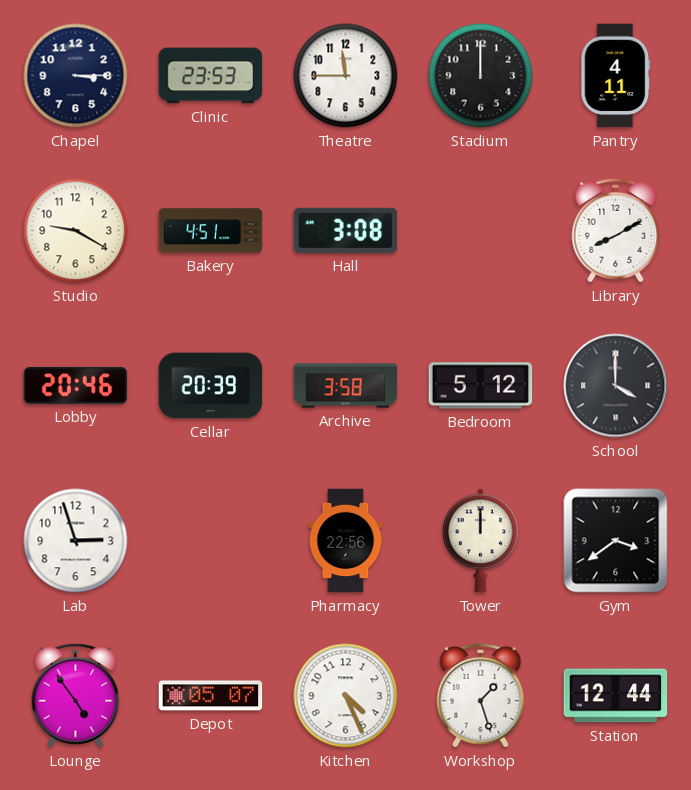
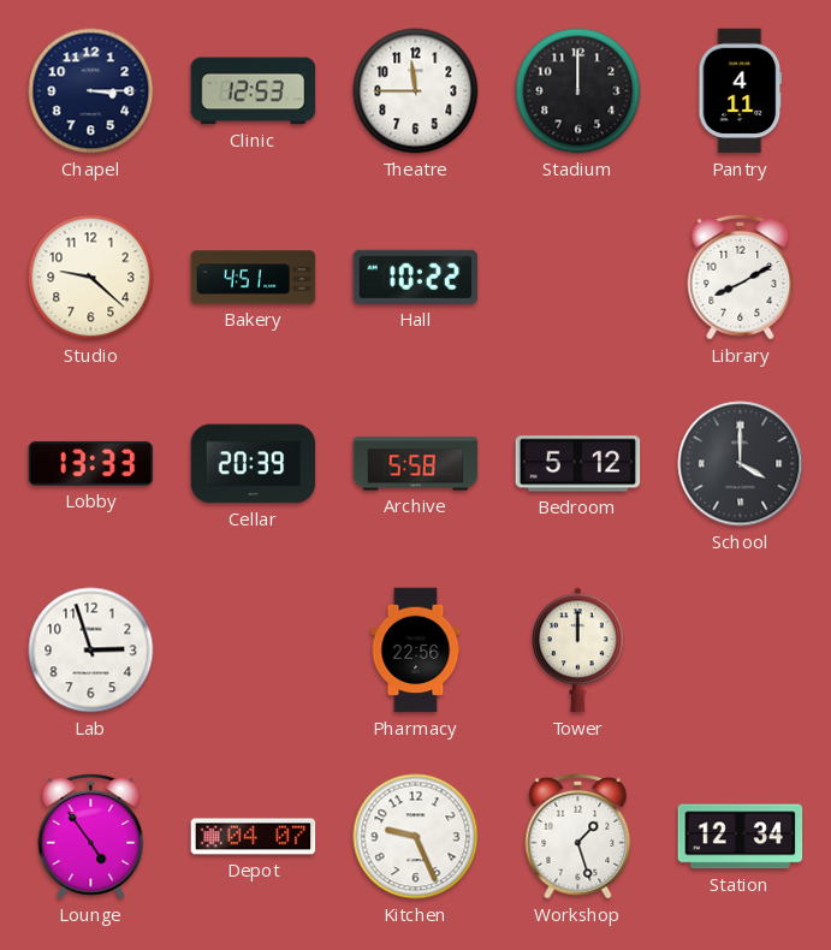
Clinic: 23:53 -> 12:53
Studio: 9:20 -> 9:22
Hall: 3:08 -> 10:22
Lobby: 20:46 -> 13:33
Archive: 3:58 -> 5:58
Gym: 3:39 -> none
Depot: 05:07 -> 04:07
Kitchen: 4:26 -> 9:26
Station: 12:44 -> 12:34
